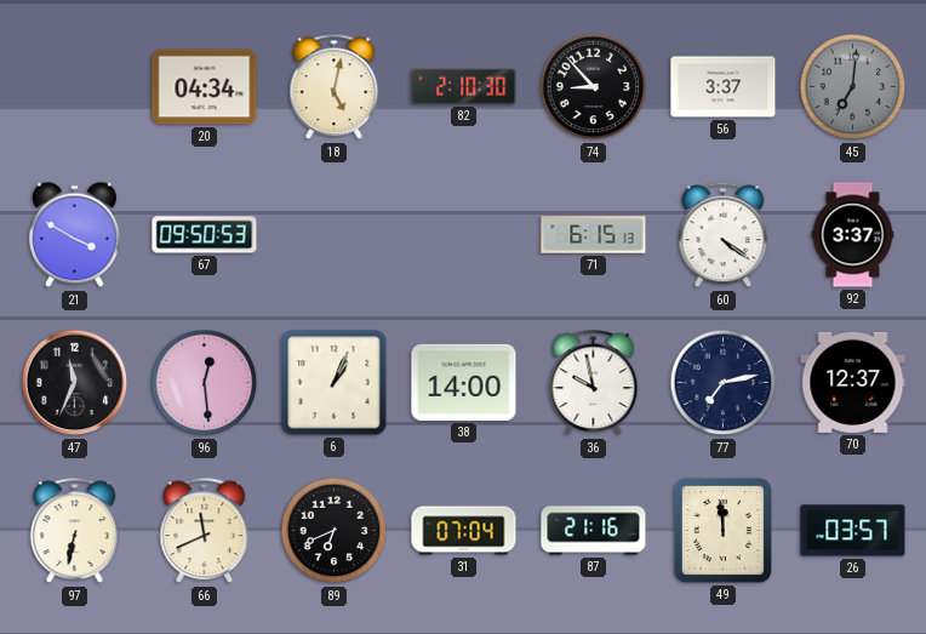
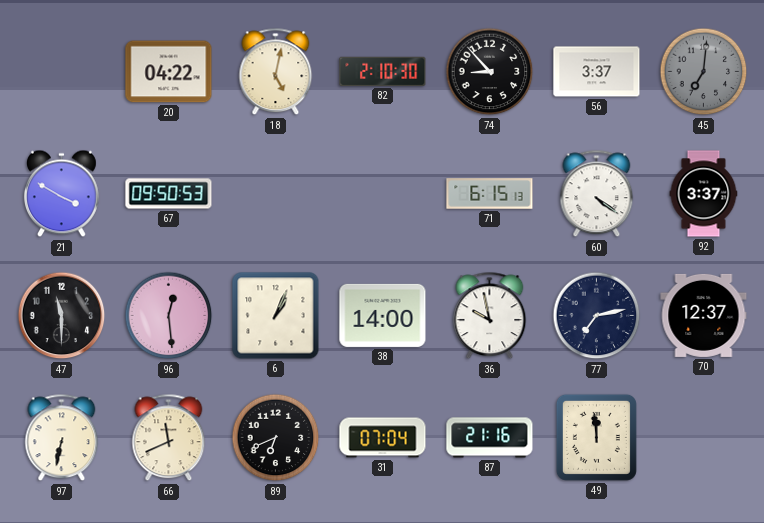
20: 04:34 -> 04:22
47: 11:34 -> 11:30
26: 03:57 -> none
